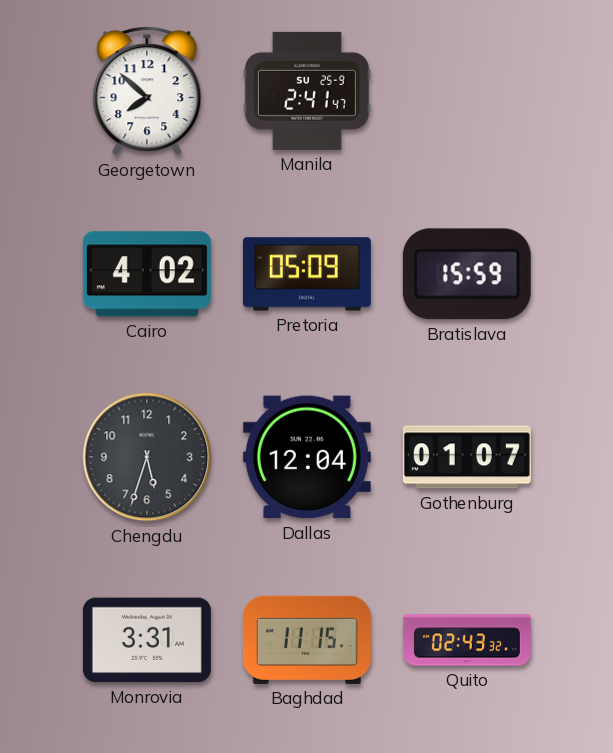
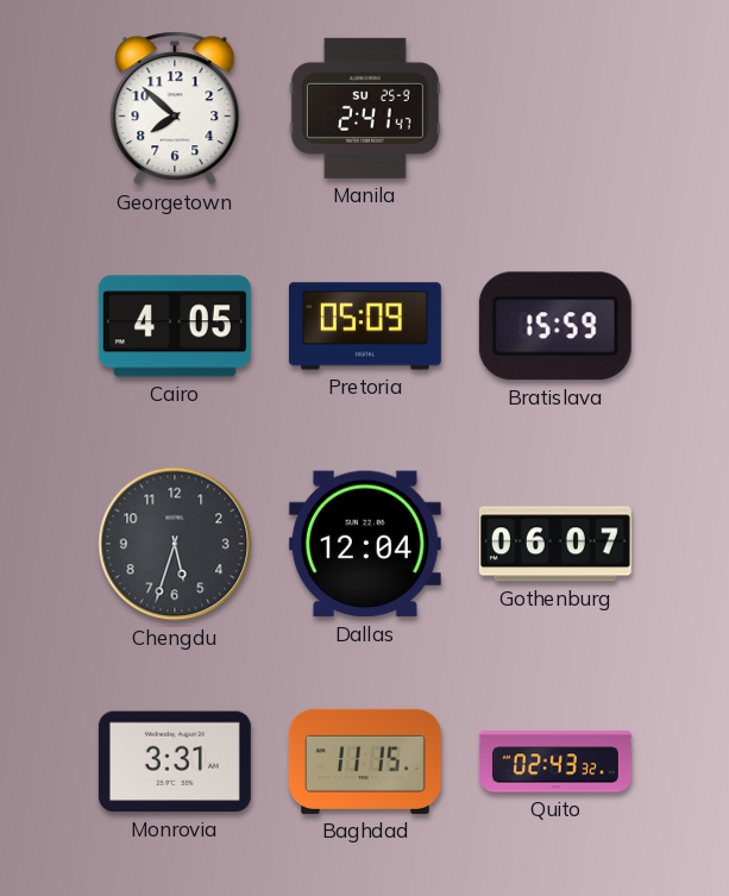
Cairo: 4:02 -> 4:05
Gothenburg: 01:07 -> 06:07
